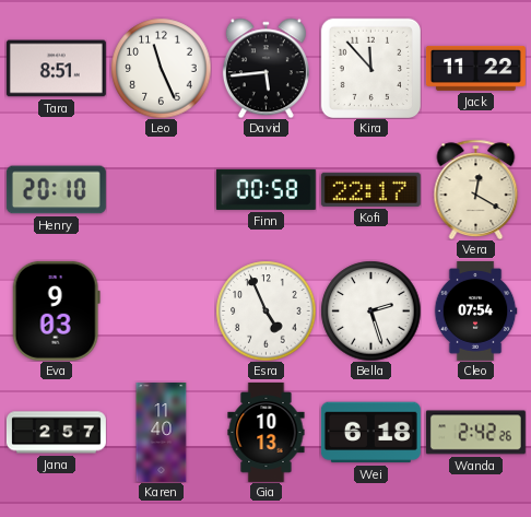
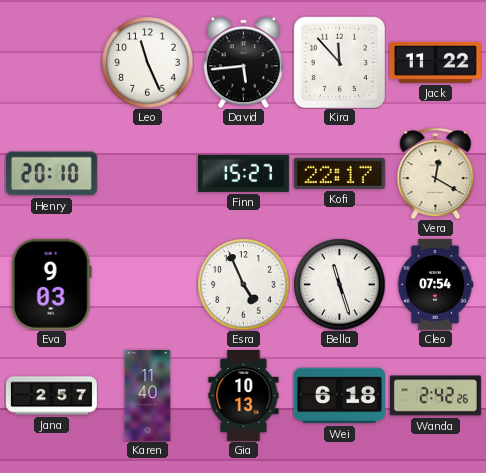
Tara: 8:51 -> none
Finn: 00:58 -> 15:27
Bella: 2:27 -> 11:27
